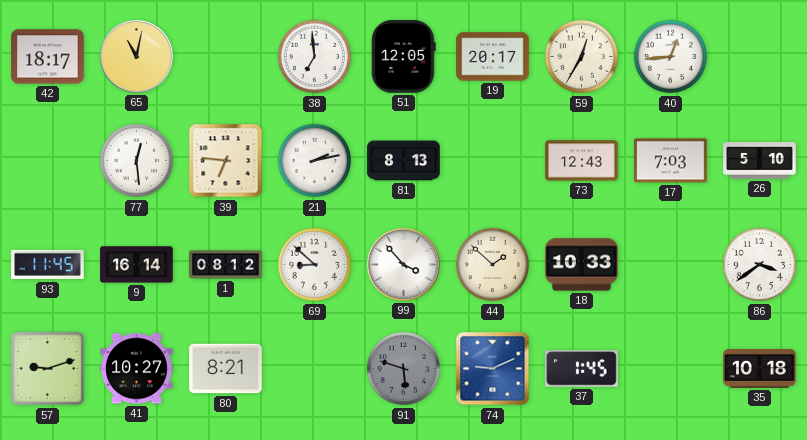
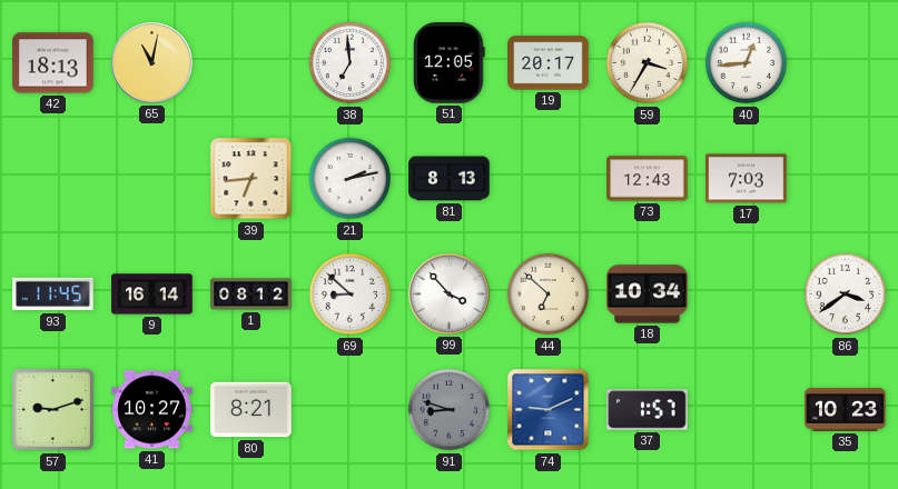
42: 18:17 -> 18:13
59: 12:35 -> 3:35
77: 12:29 -> none
39: 6:46 -> 6:44
26: 5:10 -> none
44: 1:52 -> 6:52
18: 10:33 -> 10:34
91: 5:48 -> 8:48
37: 1:45 -> 1:57
35: 10:18 -> 10:23
